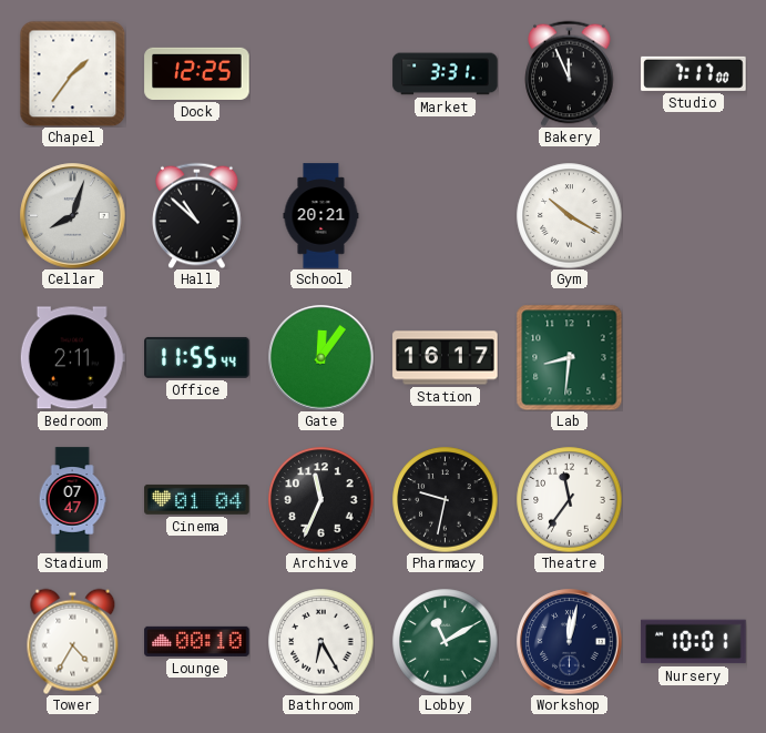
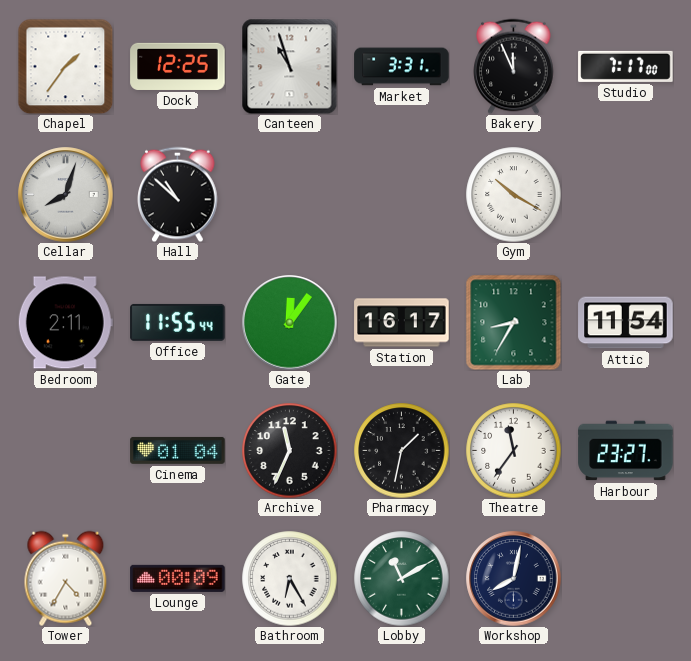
Canteen: none -> 10:57
School: 20:21 -> none
Lab: 8:31 -> 8:35
Attic: none -> 11:54
Stadium: 07:47 -> none
Pharmacy: 9:32 -> 1:32
Harbour: none -> 23:27
Lounge: 00:10 -> 00:09
Workshop: 12:02 -> 8:02
Nursery: 10:01 -> none
